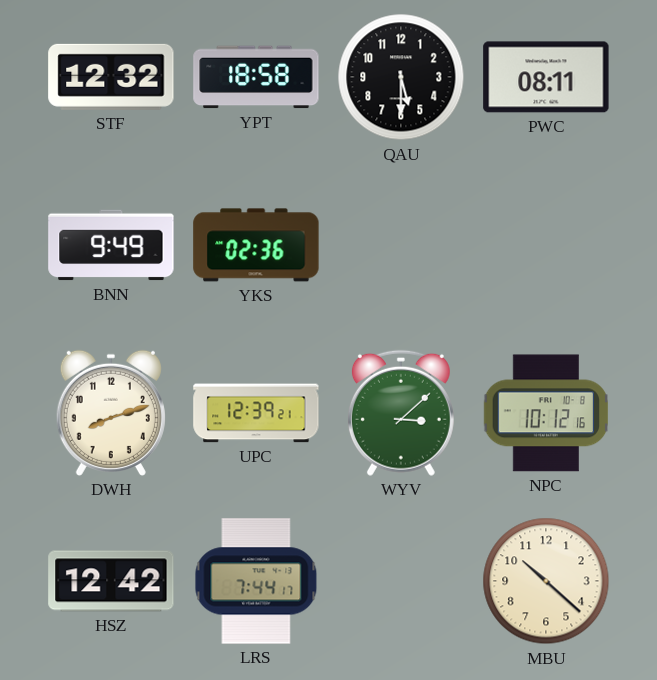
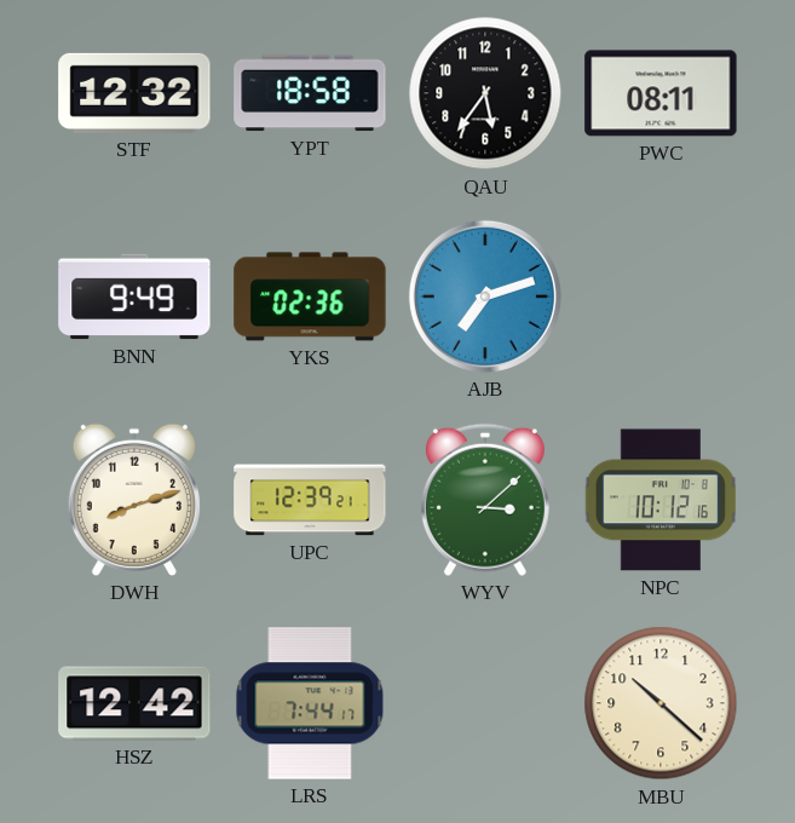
QAU: 5:30 -> 5:36
AJB: none -> 7:12
